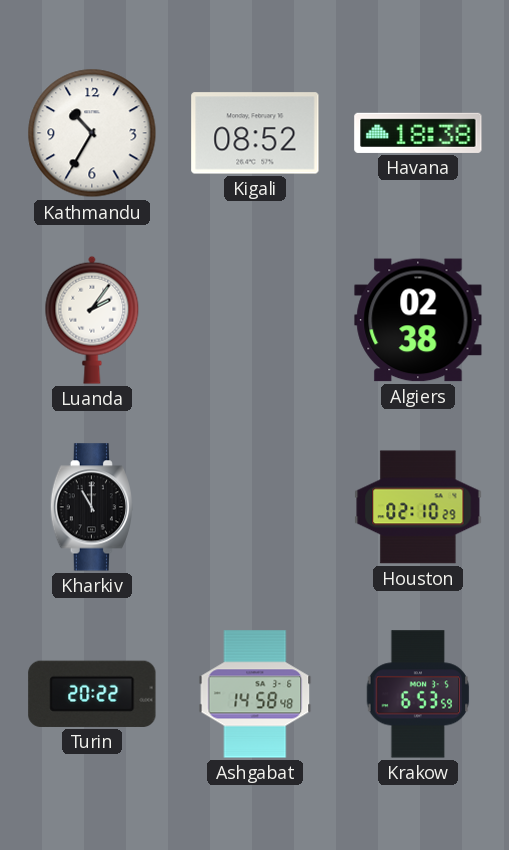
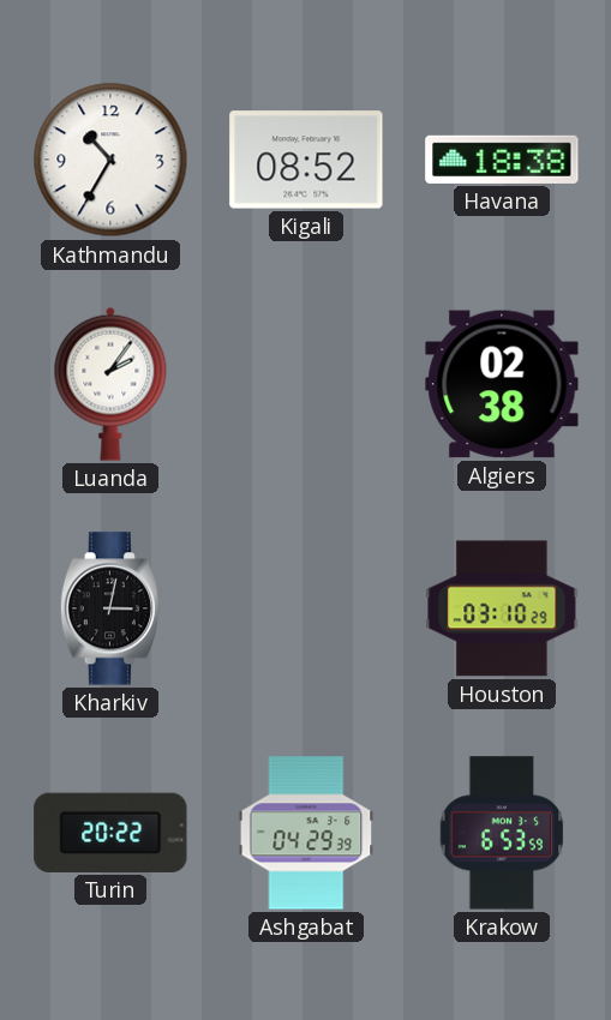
Kharkiv: 11:00 -> 3:02
Houston: 02:10 -> 03:10
Ashgabat: 14:58 -> 04:29
